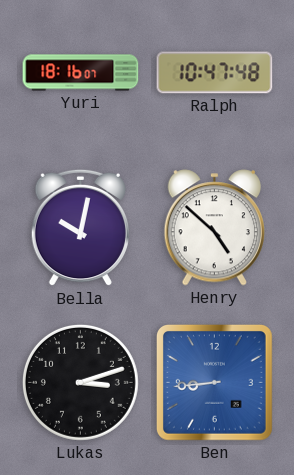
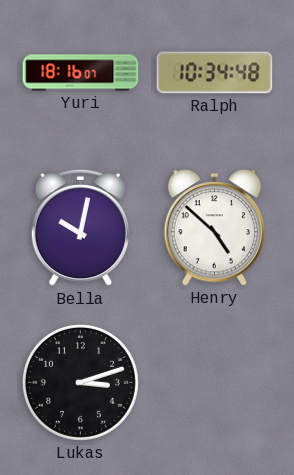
Ralph: 10:47 -> 10:34
Ben: 8:44 -> none
